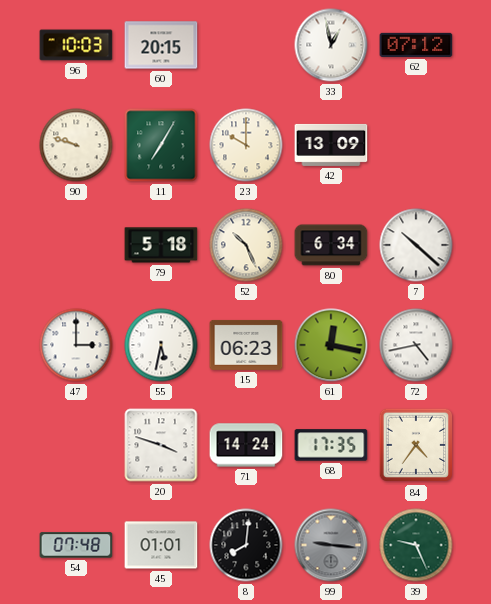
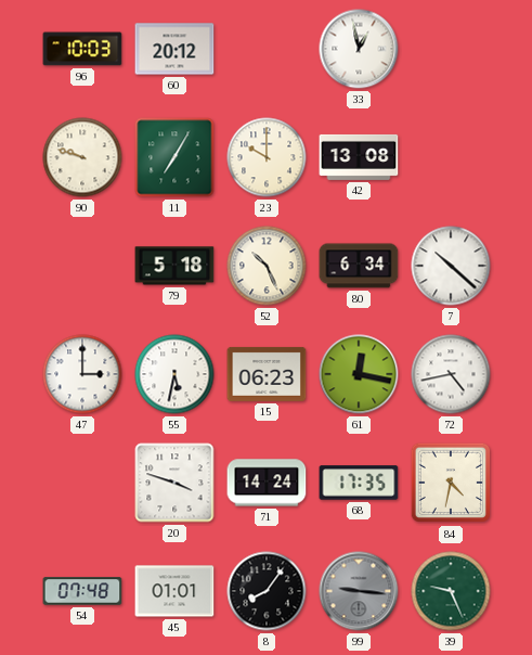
60: 20:15 -> 20:12
62: 07:12 -> none
42: 13:09 -> 13:08
84: 4:36 -> 4:32
8: 8:01 -> 8:06
